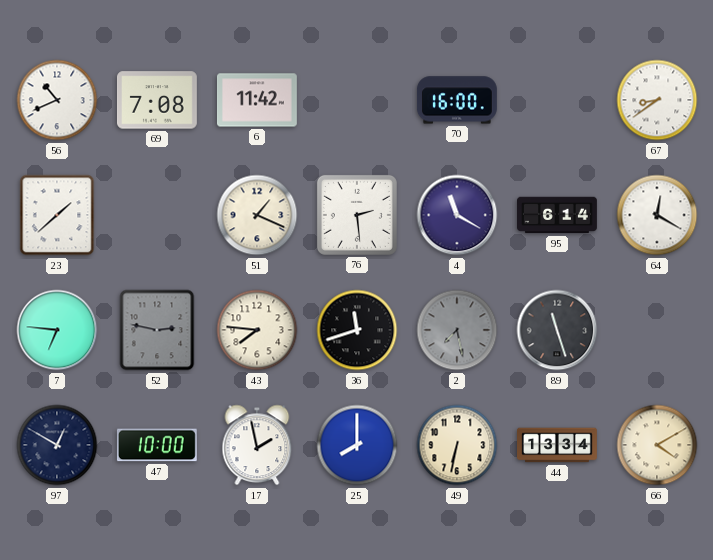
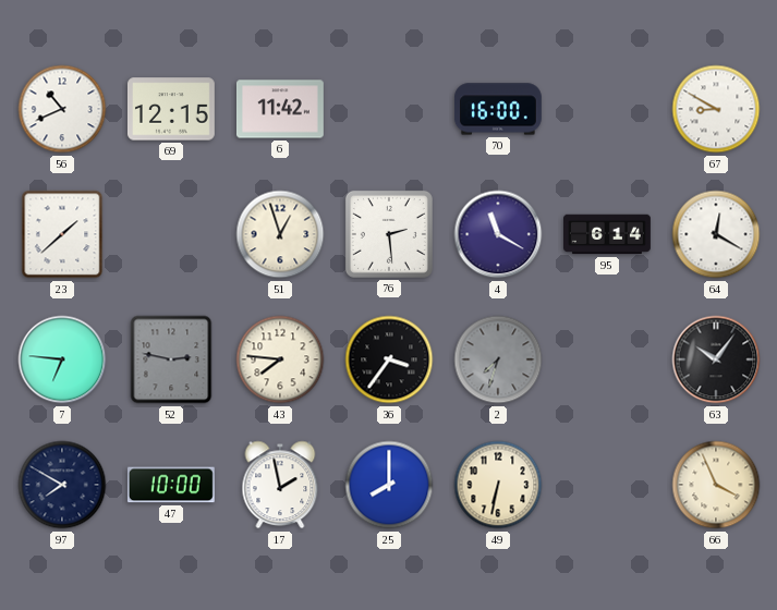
69: 7:08 -> 12:15
67: 8:39 -> 8:50
51: 1:19 -> 12:57
36: 11:42 -> 3:36
2: 7:28 -> 7:33
89: 11:27 -> none
63: none -> 10:06
97: 12:50 -> 7:50
44: 13:34 -> none
66: 4:10 -> 3:56
